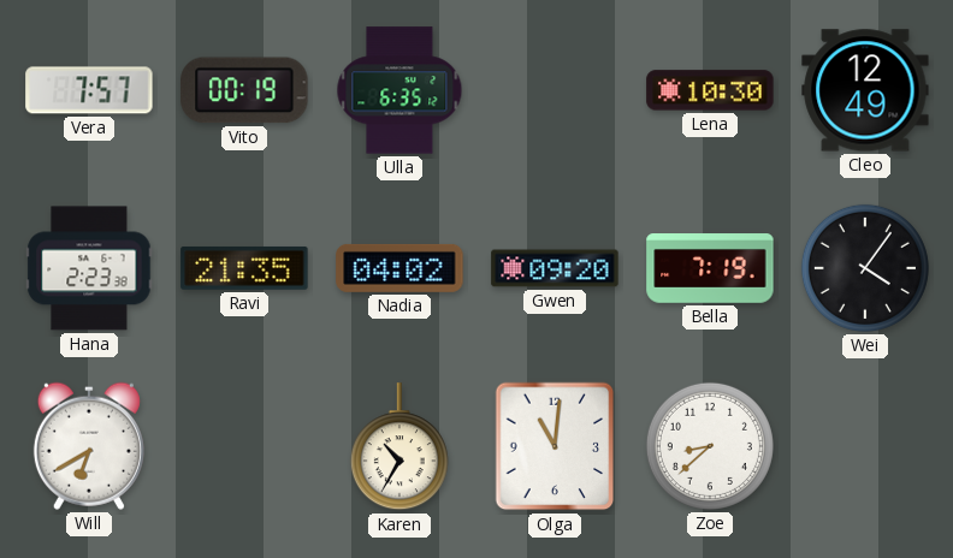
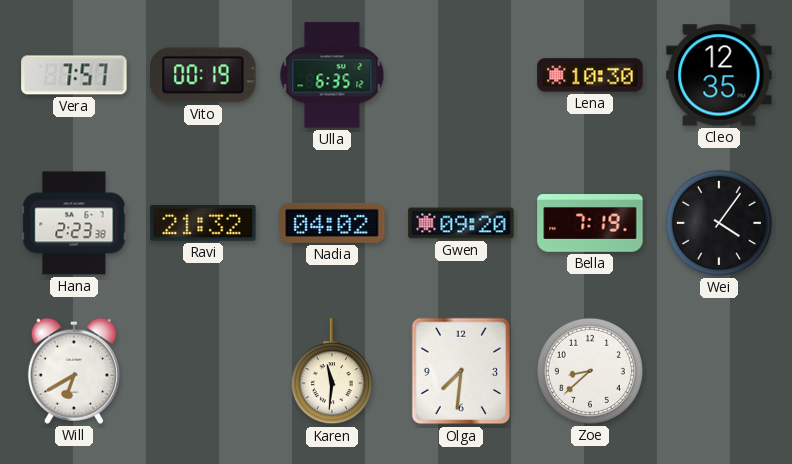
Cleo: 12:49 -> 12:35
Ravi: 21:35 -> 21:32
Karen: 10:35 -> 11:31
Olga: 11:01 -> 7:31
